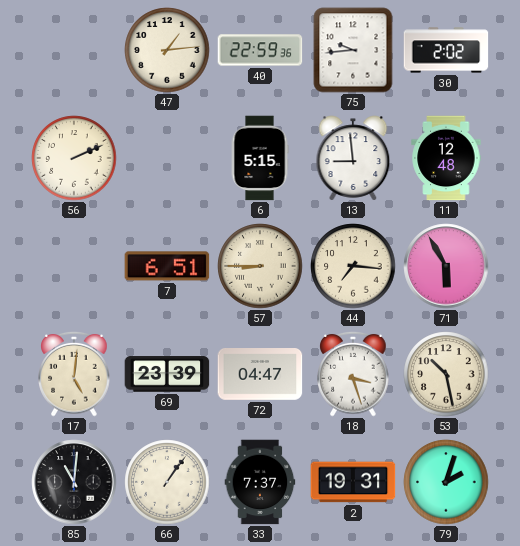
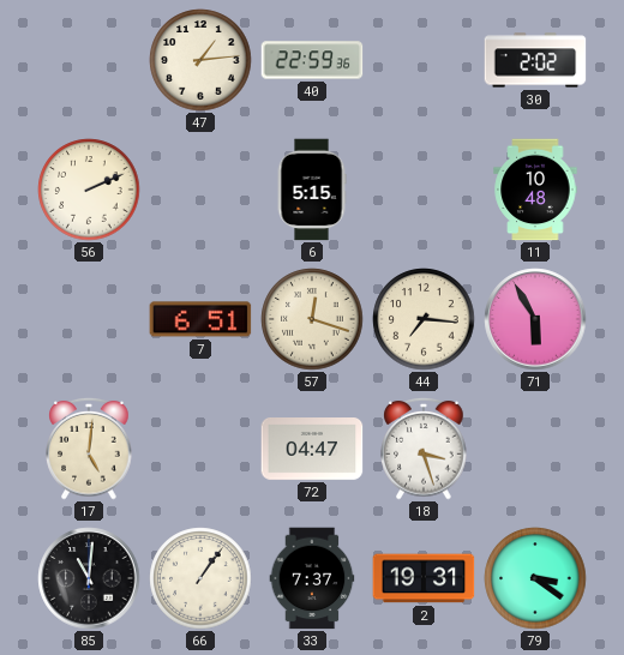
75: 9:44 -> none
13: 8:59 -> none
11: 12:48 -> 10:48
57: 8:45 -> 12:18
69: 23:39 -> none
53: 10:28 -> none
79: 2:03 -> 3:21
